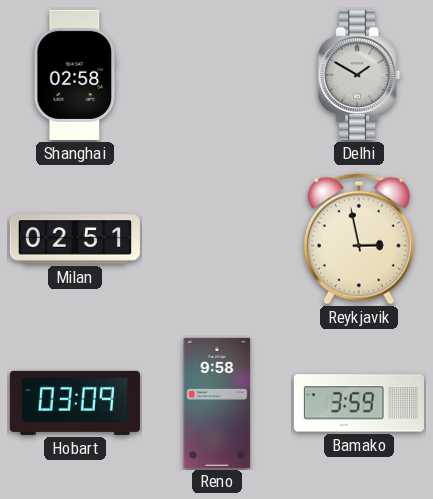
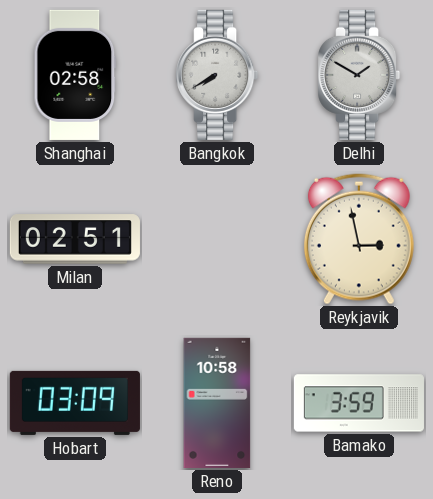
Bangkok: none -> 7:40
Reno: 9:58 -> 10:58
